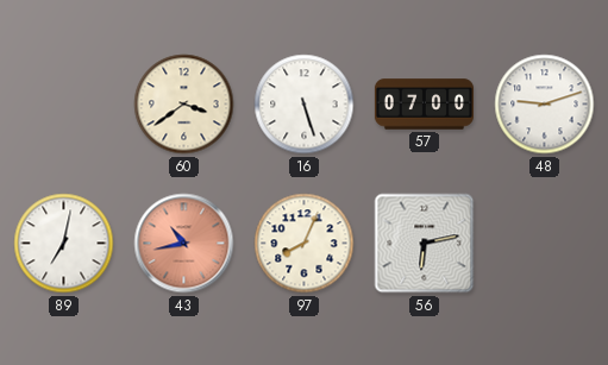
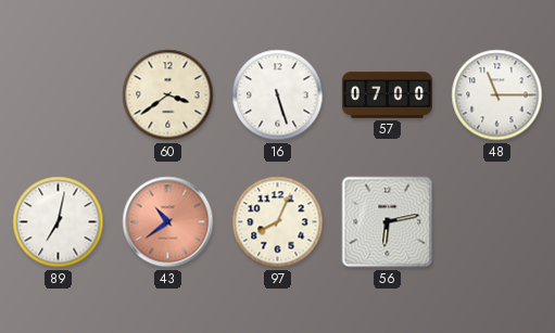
48: 9:12 -> 11:15
43: 10:43 -> 10:39
